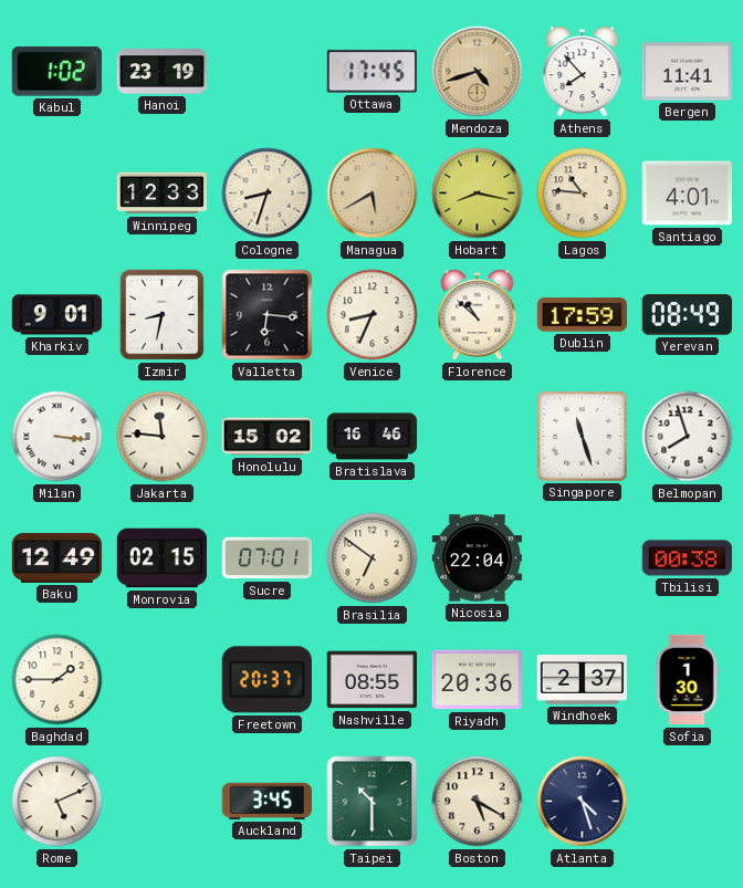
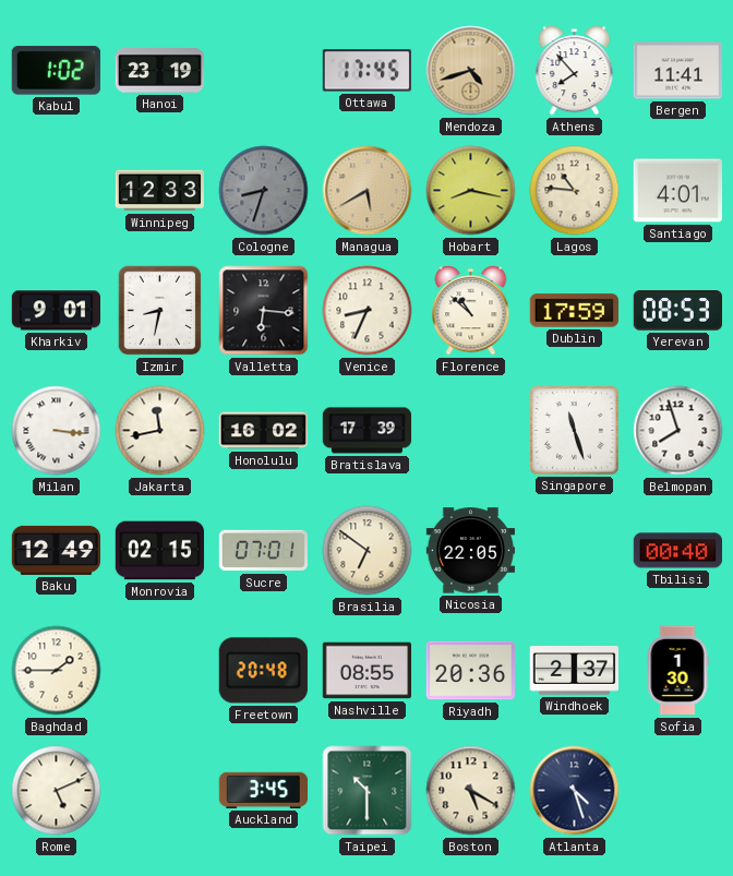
Cologne dial: cream -> grey
Yerevan: 08:49 -> 08:53
Jakarta: 11:46 -> 11:43
Honolulu: 15:02 -> 16:02
Bratislava: 16:46 -> 17:39
Nicosia: 22:04 -> 22:05
Tbilisi: 00:38 -> 00:40
Freetown: 20:37 -> 20:48
